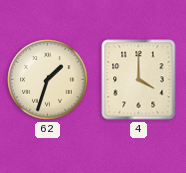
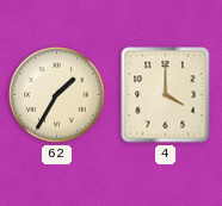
62: 1:33 -> 1:35
